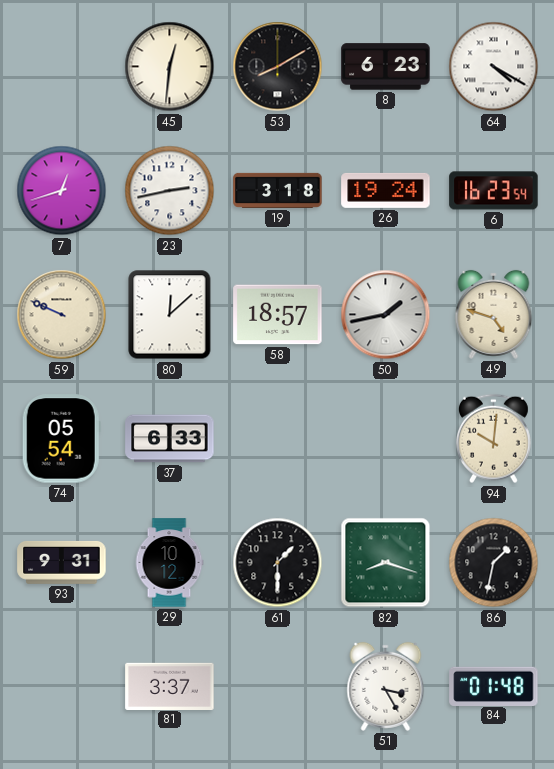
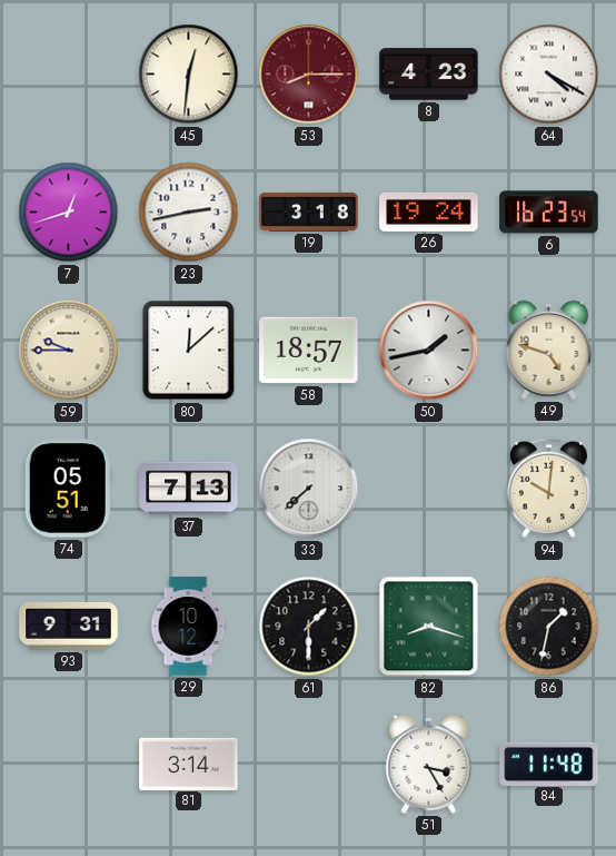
53: 8:10 -> 8:15
53 dial: black -> burgundy
8: 6:23 -> 4:23
59: 9:49 -> 9:45
74: 05:54 -> 05:51
37: 6:33 -> 7:13
33: none -> 7:38
81: 3:37 -> 3:14
84: 01:48 -> 11:48
